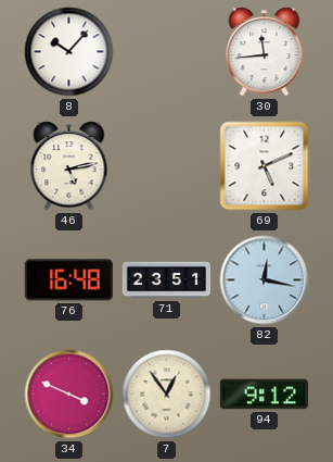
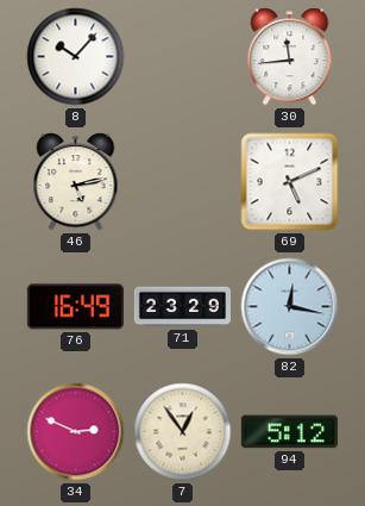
76: 16:48 -> 16:49
71: 23:51 -> 23:29
34: 3:49 -> 2:49
94: 9:12 -> 5:12
